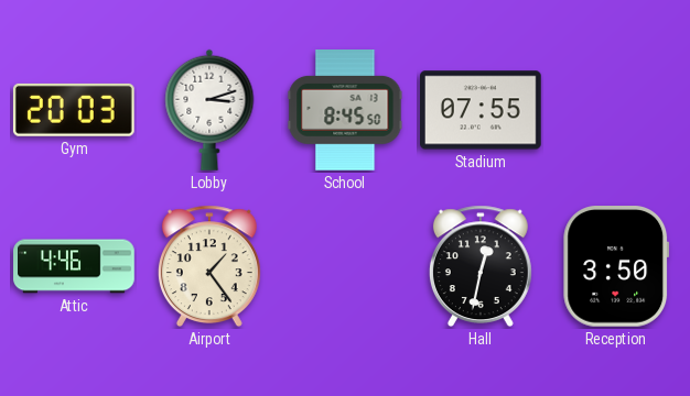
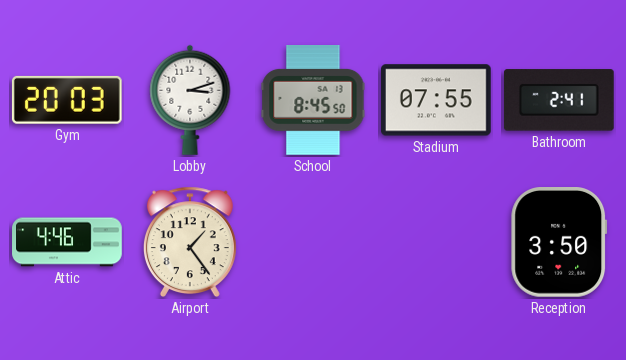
Bathroom: none -> 2:41
Hall: 12:32 -> none
